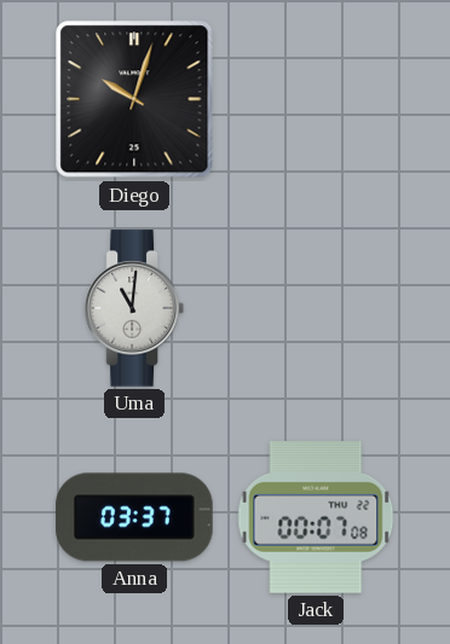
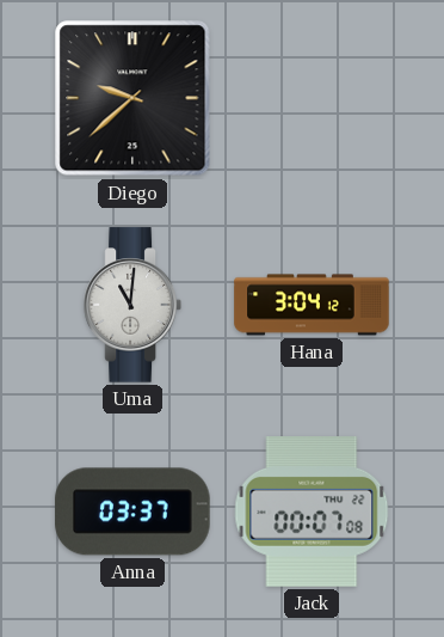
Diego: 10:03 -> 9:38
Hana: none -> 3:04
